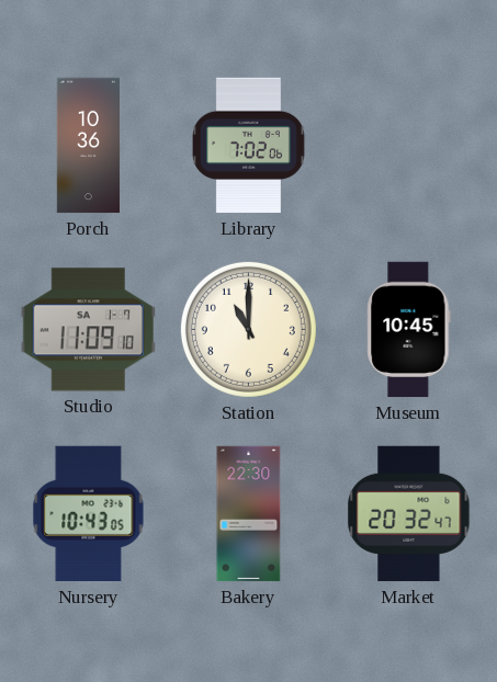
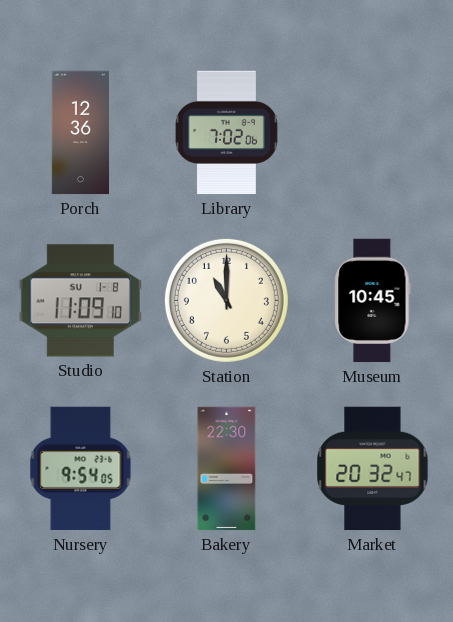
Porch: 10:36 -> 12:36
Studio date: SA 1-7 -> SU 1-8
Nursery: 10:43 -> 9:54
